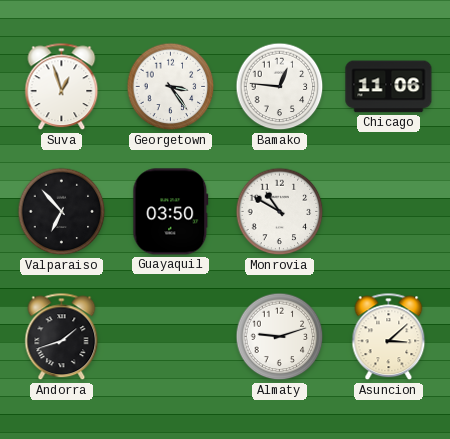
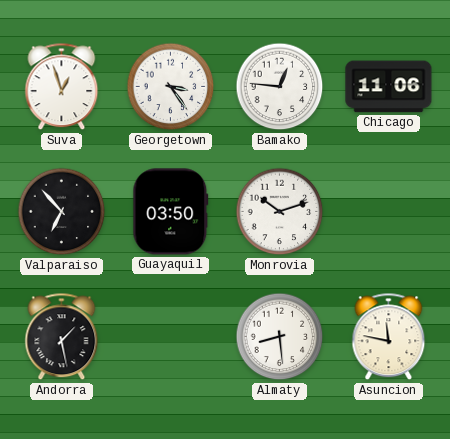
Monrovia: 10:50 -> 10:12
Andorra: 1:42 -> 1:28
Almaty: 9:12 -> 8:29
Asuncion: 3:08 -> 11:47
